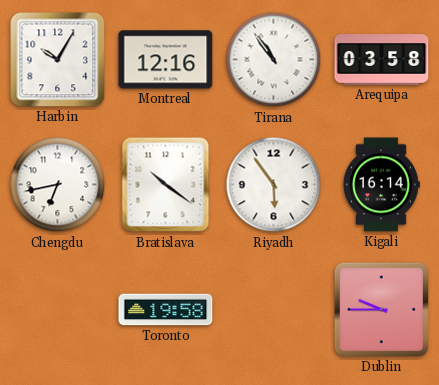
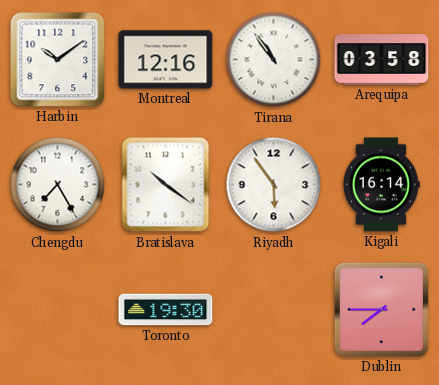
Harbin: 10:05 -> 10:09
Chengdu: 6:43 -> 7:25
Toronto: 19:58 -> 19:30
Dublin: 9:45 -> 7:45
